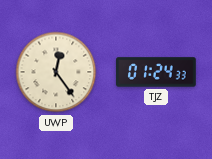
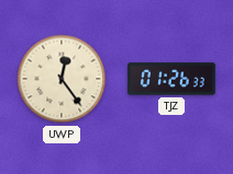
TJZ: 01:24 -> 01:26
